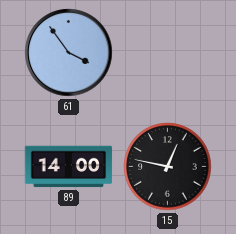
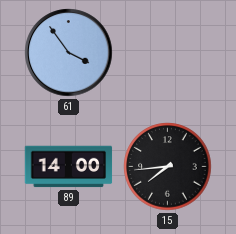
15: 12:47 -> 7:44
